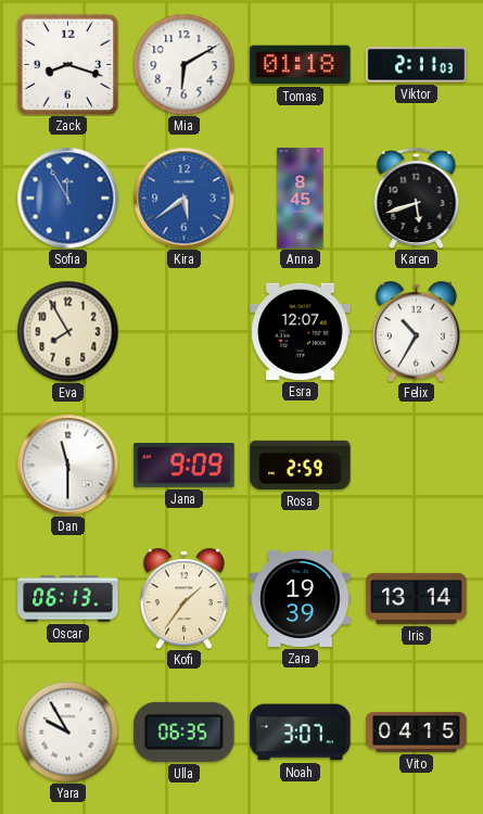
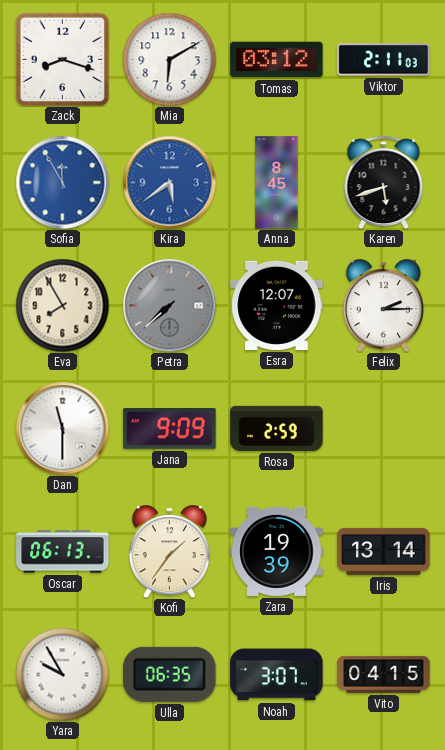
Tomas: 01:18 -> 03:12
Petra: none -> 7:38
Felix: 10:35 -> 2:15
